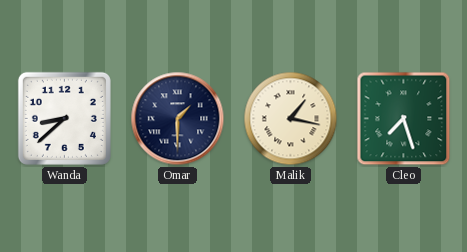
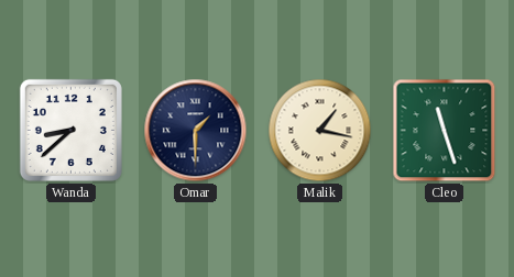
Cleo: 7:27 -> 11:27
